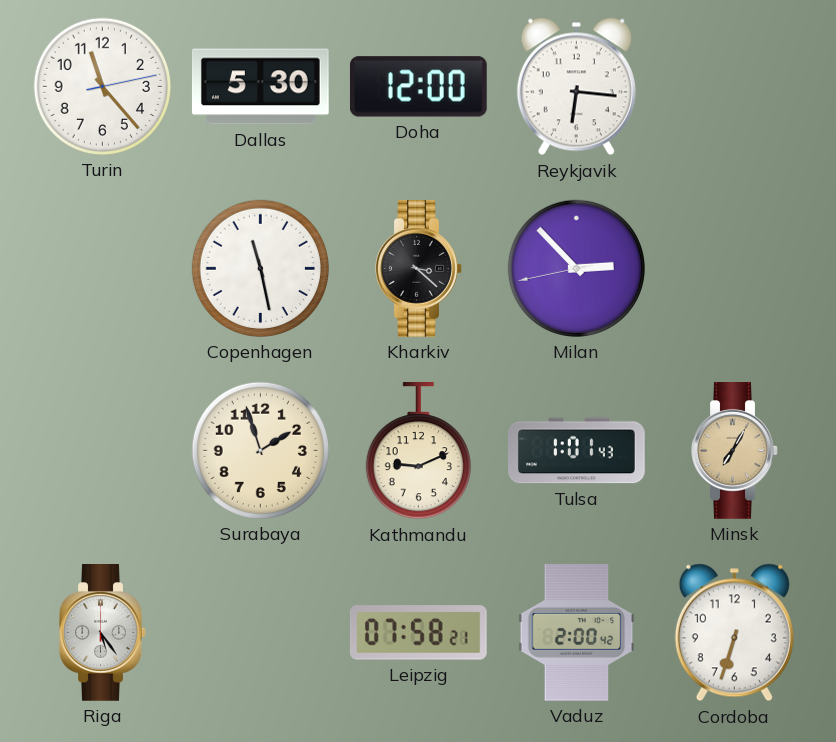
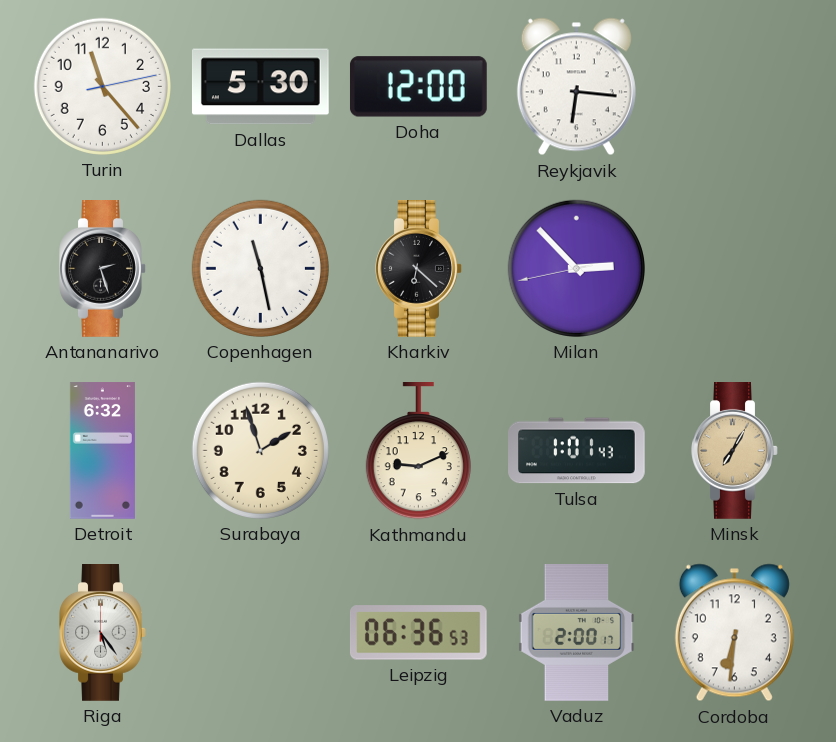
Antananarivo: none -> 2:27
Kharkiv: 3:22 -> 6:22
Detroit: none -> 6:32
Leipzig: 07:58 -> 06:36
Vaduz: 2:00:42 -> 2:00:17
Cordoba: 6:33 -> 6:31
